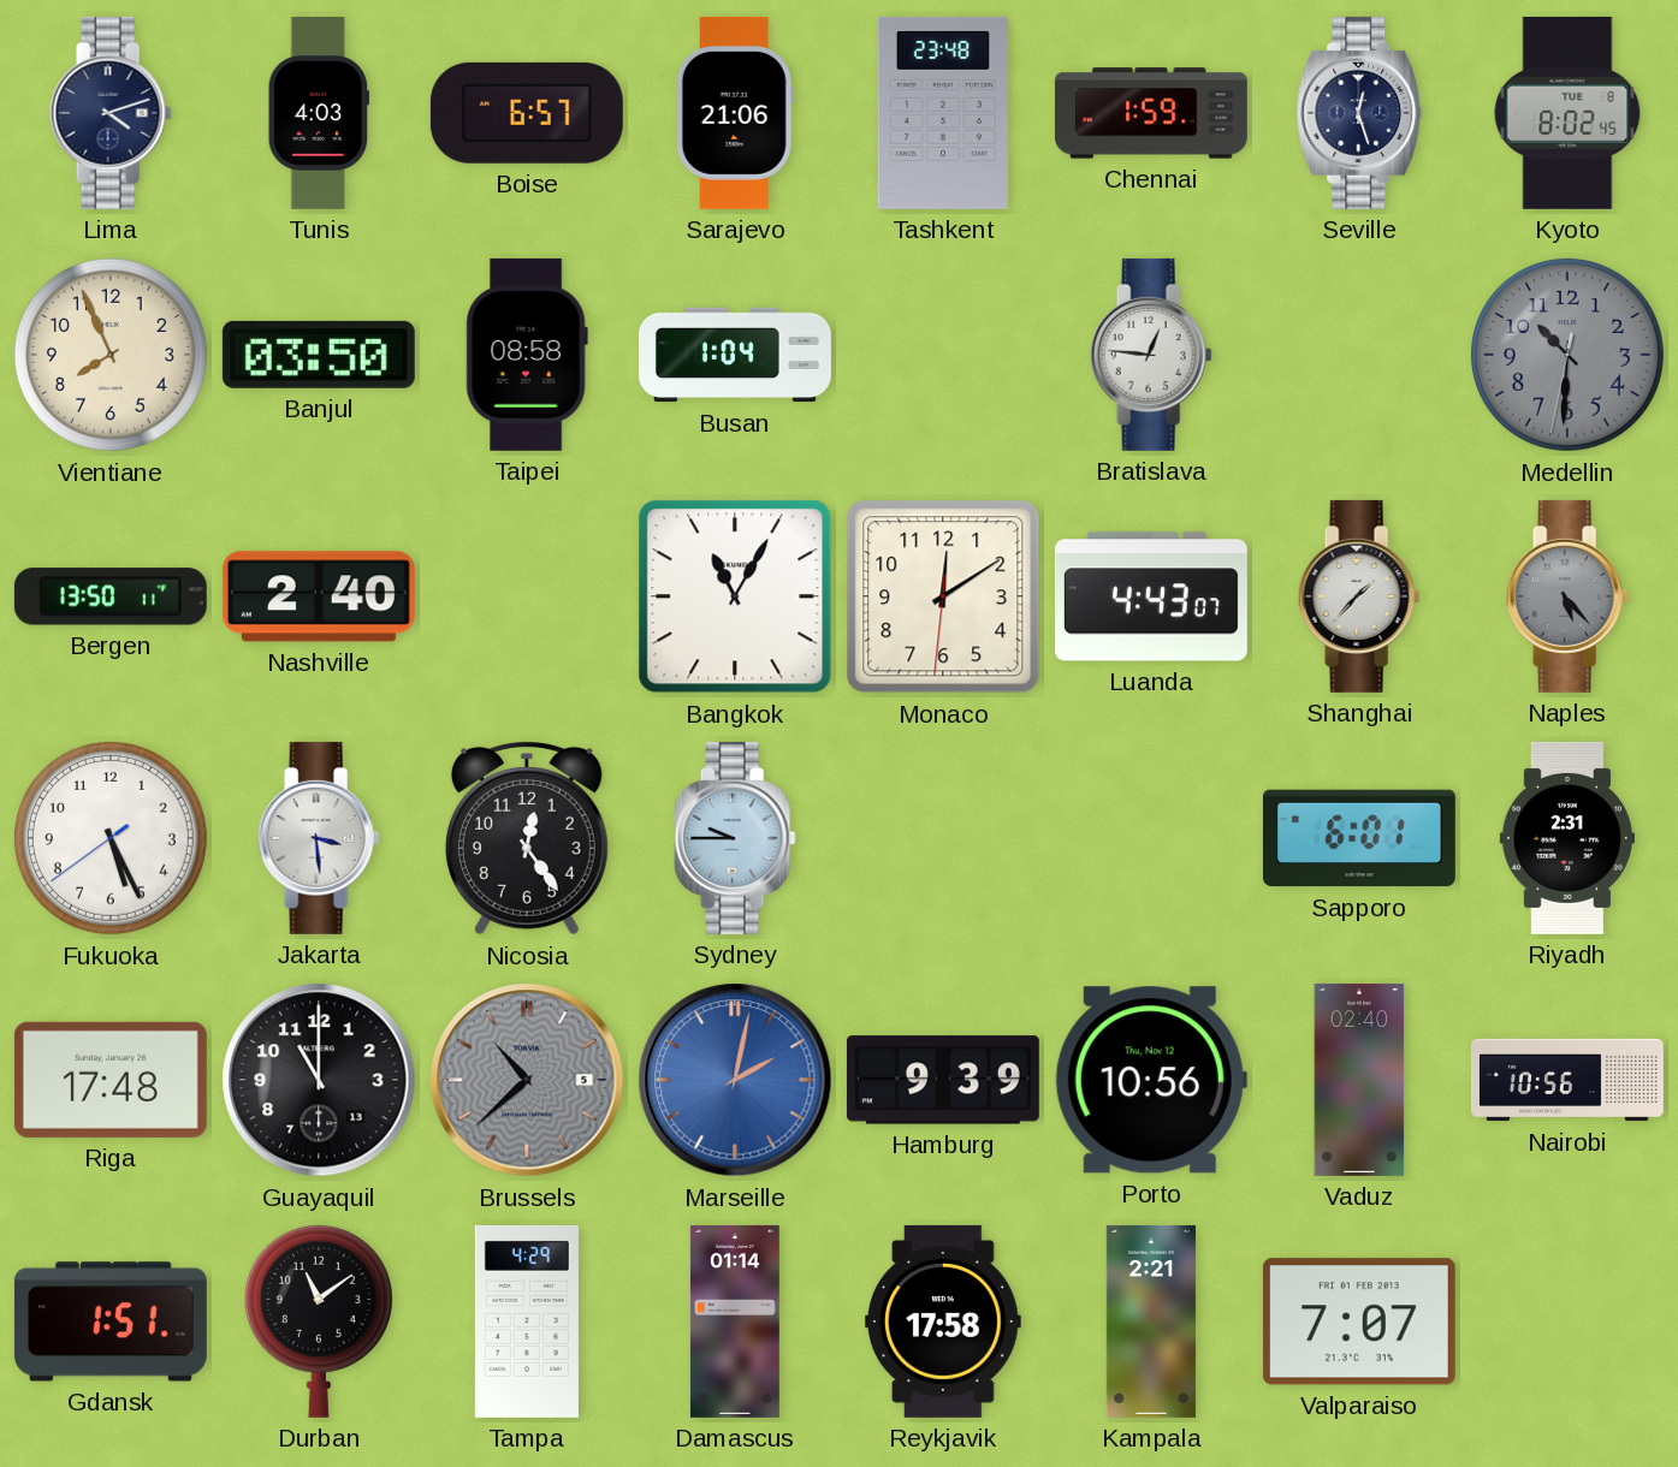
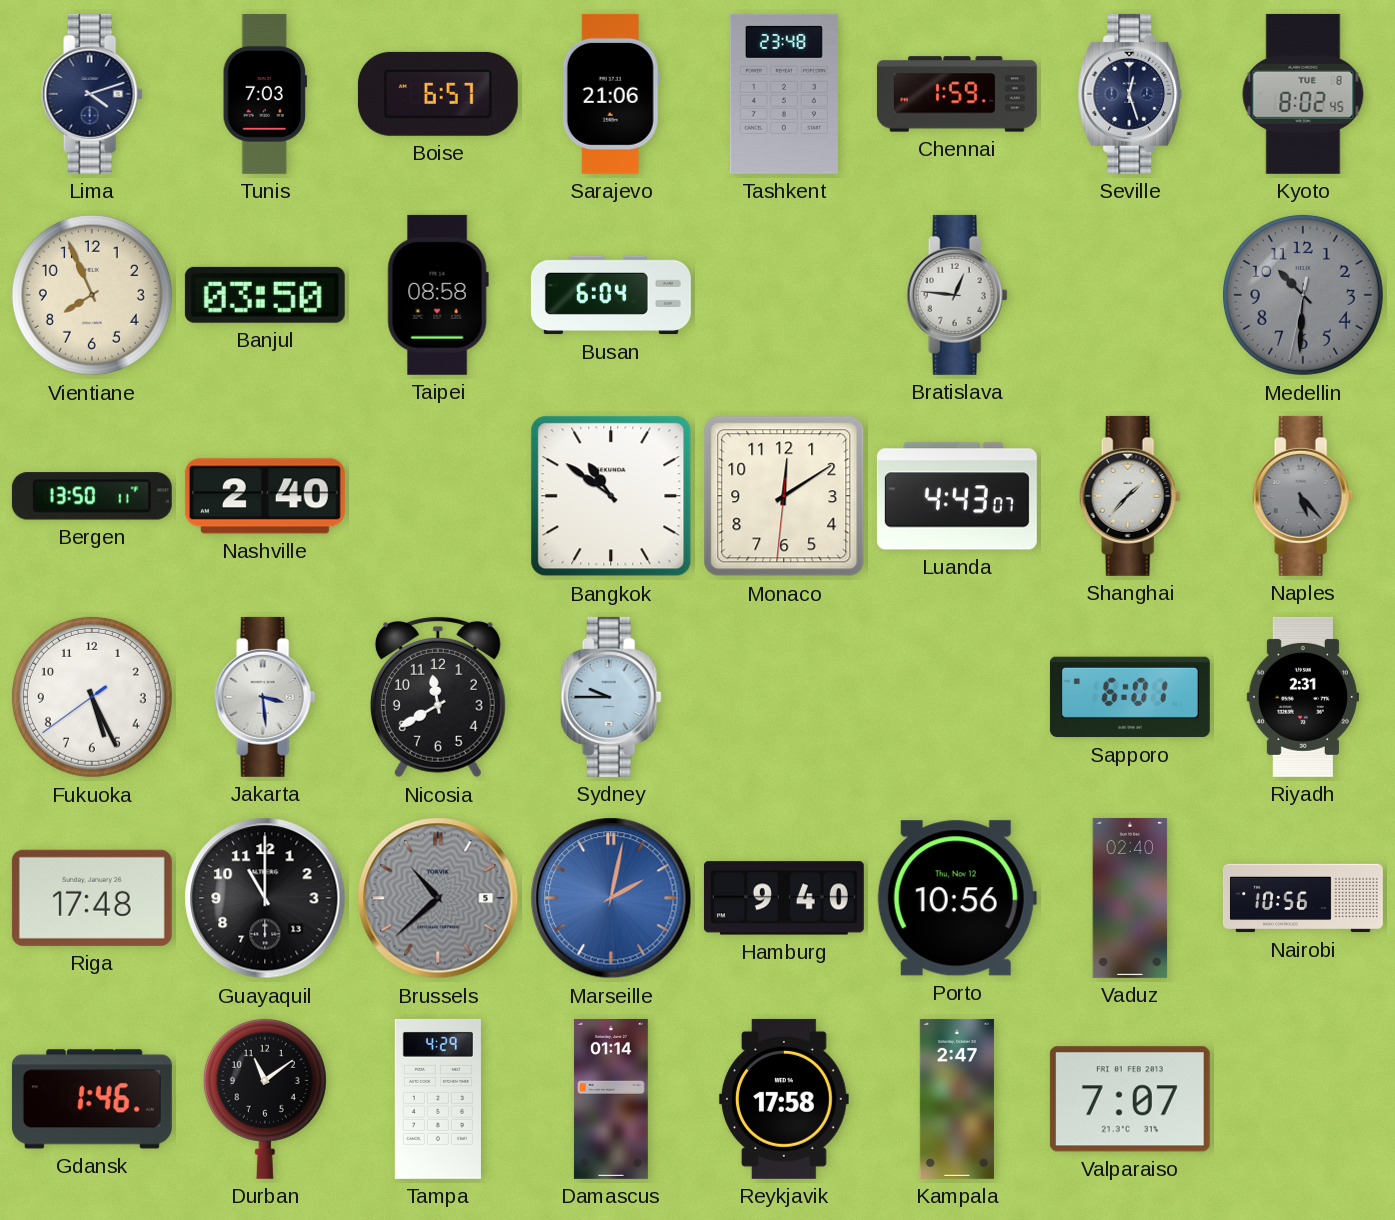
Tunis: 4:03 -> 7:03
Busan: 1:04 -> 6:04
Bangkok: 11:05 -> 10:51
Nicosia: 12:24 -> 11:40
Hamburg: 9:39 -> 9:40
Gdansk: 1:51 -> 1:46
Kampala: 2:21 -> 2:47
